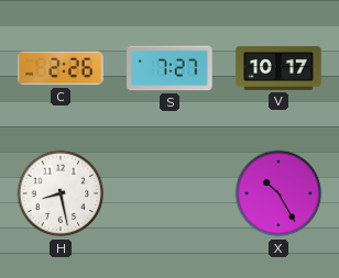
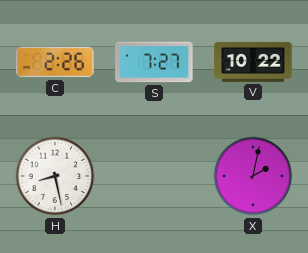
V: 10:17 -> 10:22
X: 10:25 -> 2:02
